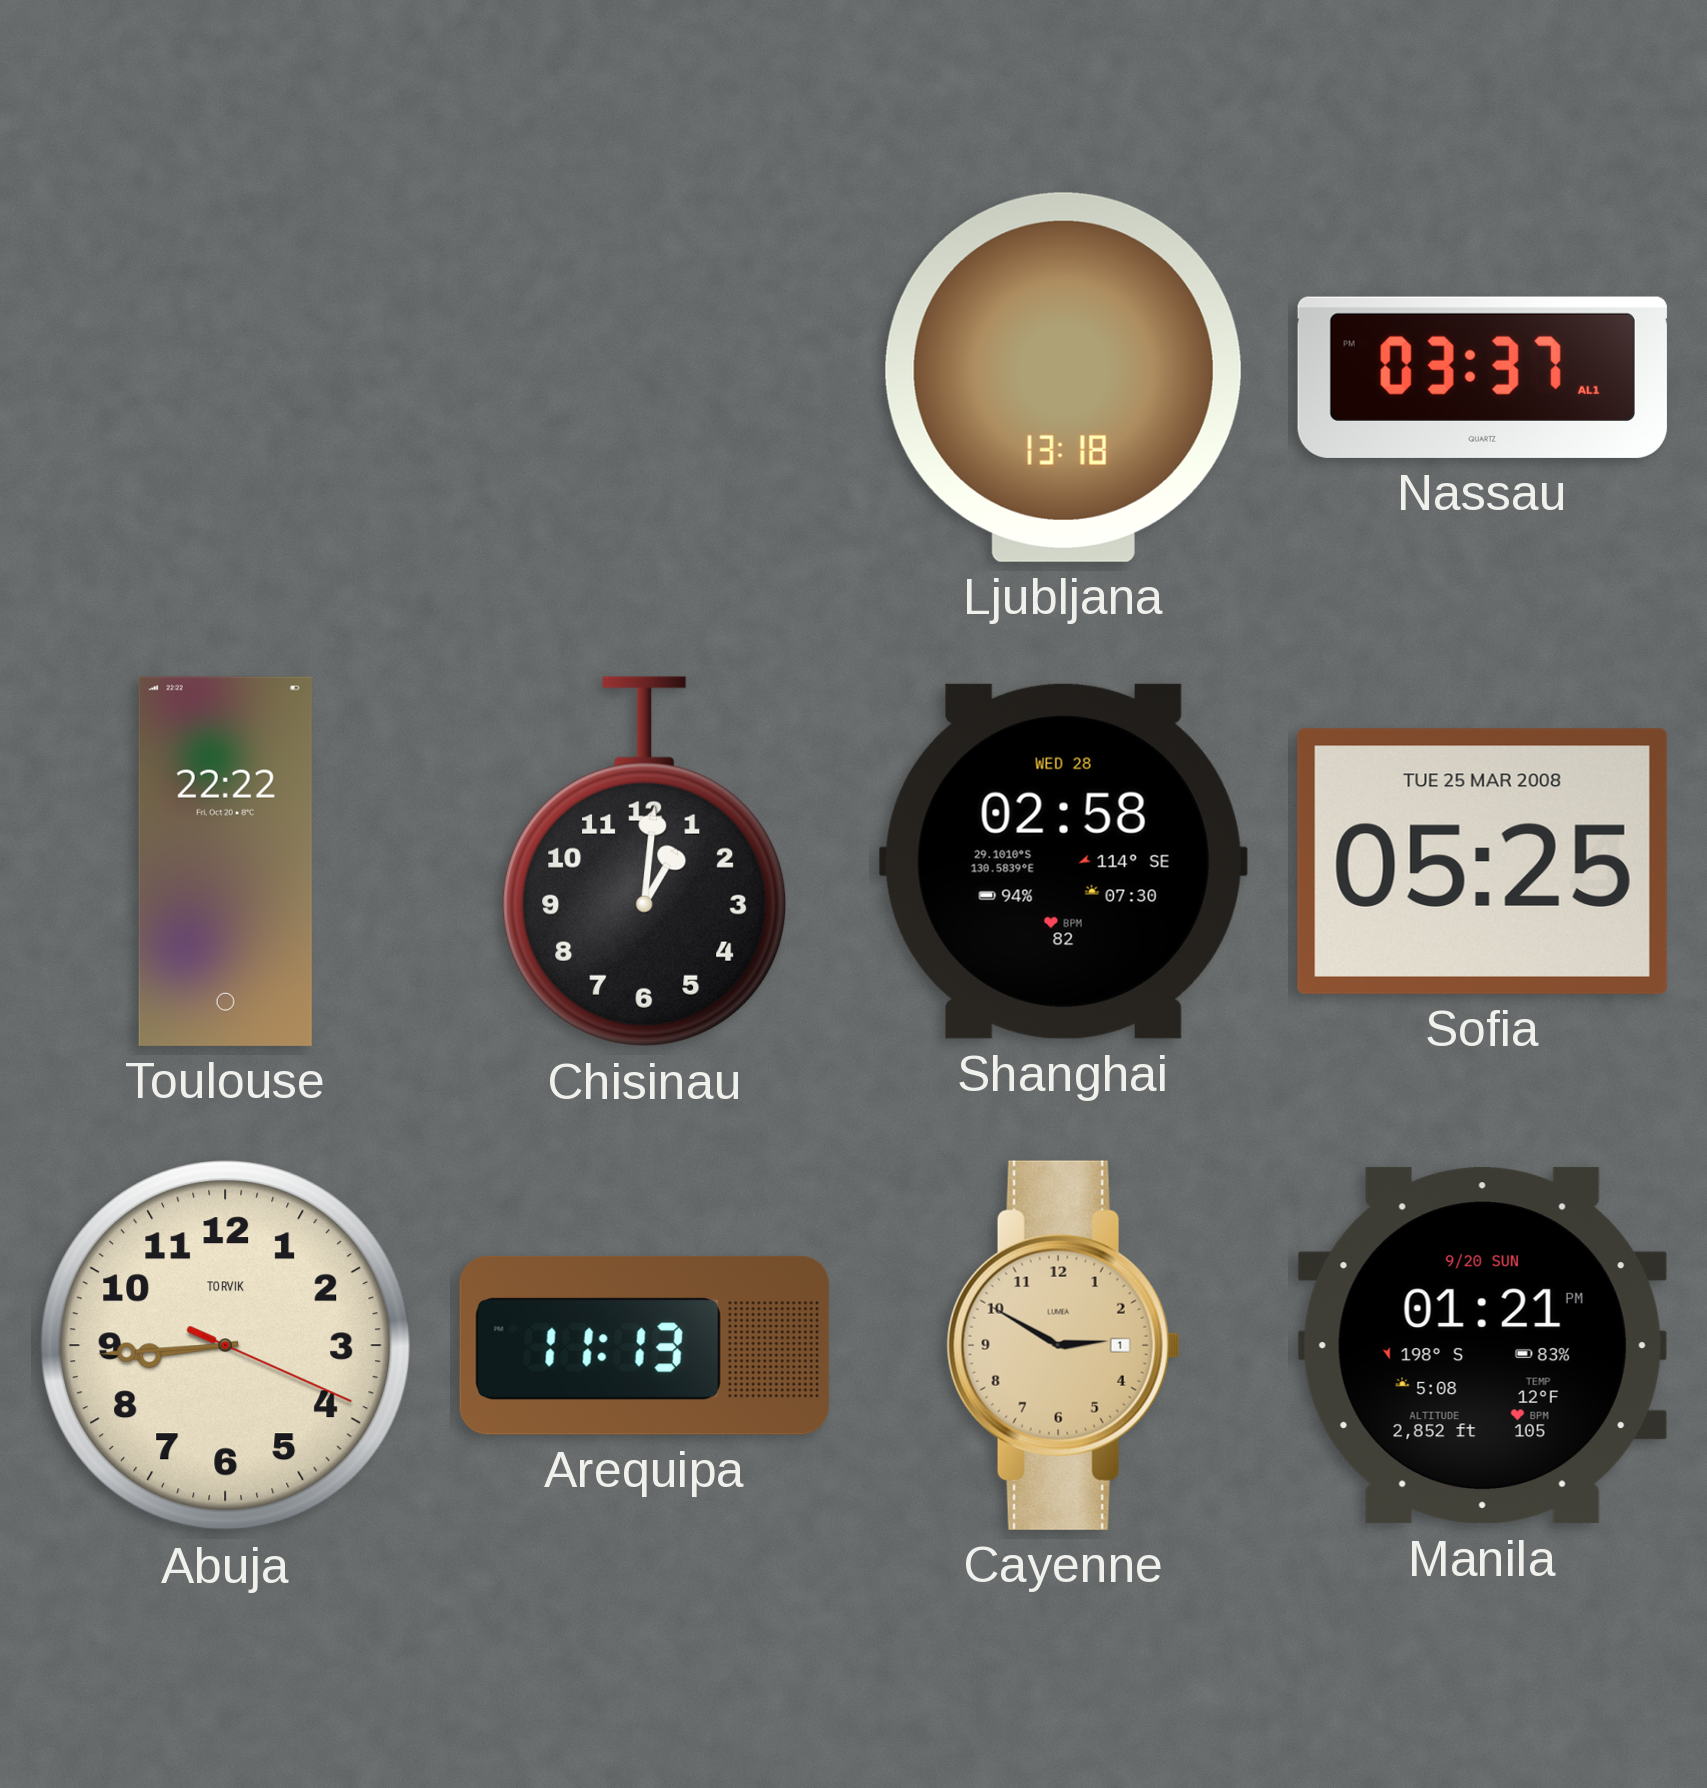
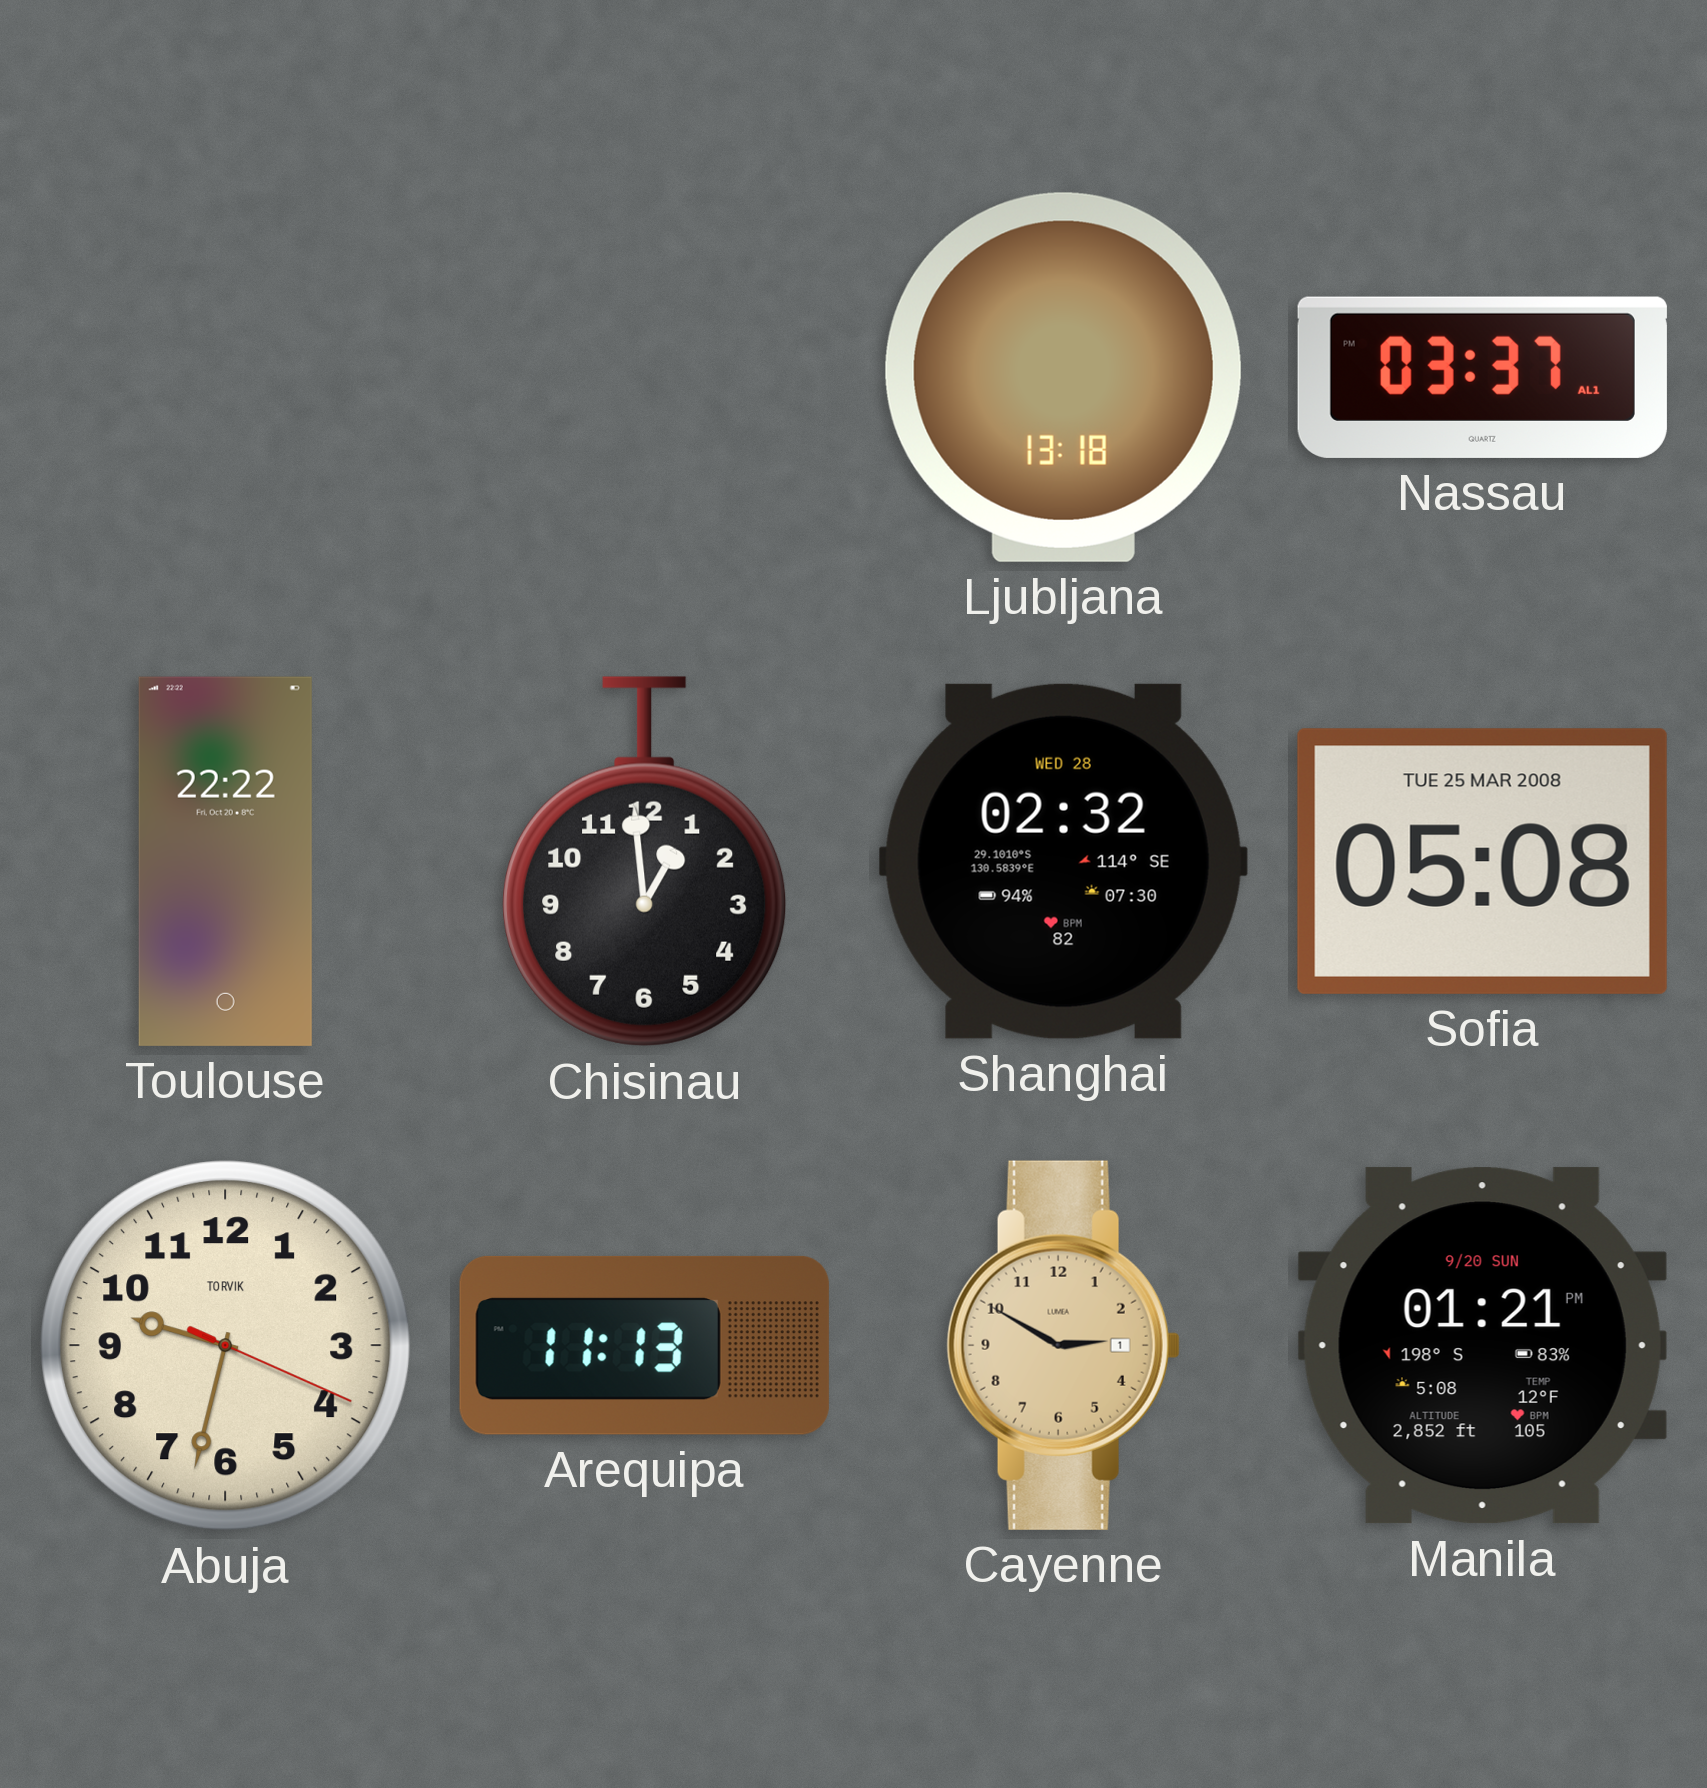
Chisinau: 1:01 -> 12:59
Shanghai: 02:58 -> 02:32
Sofia: 05:25 -> 05:08
Abuja: 8:44 -> 9:32
